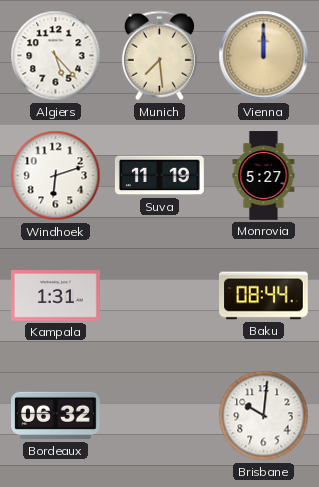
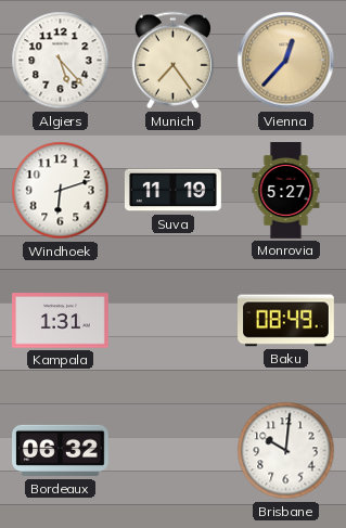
Munich: 7:29 -> 7:24
Vienna: 12:00 -> 12:37
Baku: 08:44 -> 08:49
